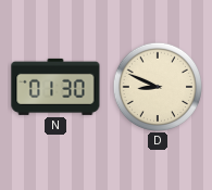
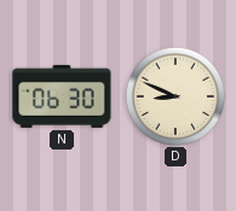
N: 01:30 -> 06:30
